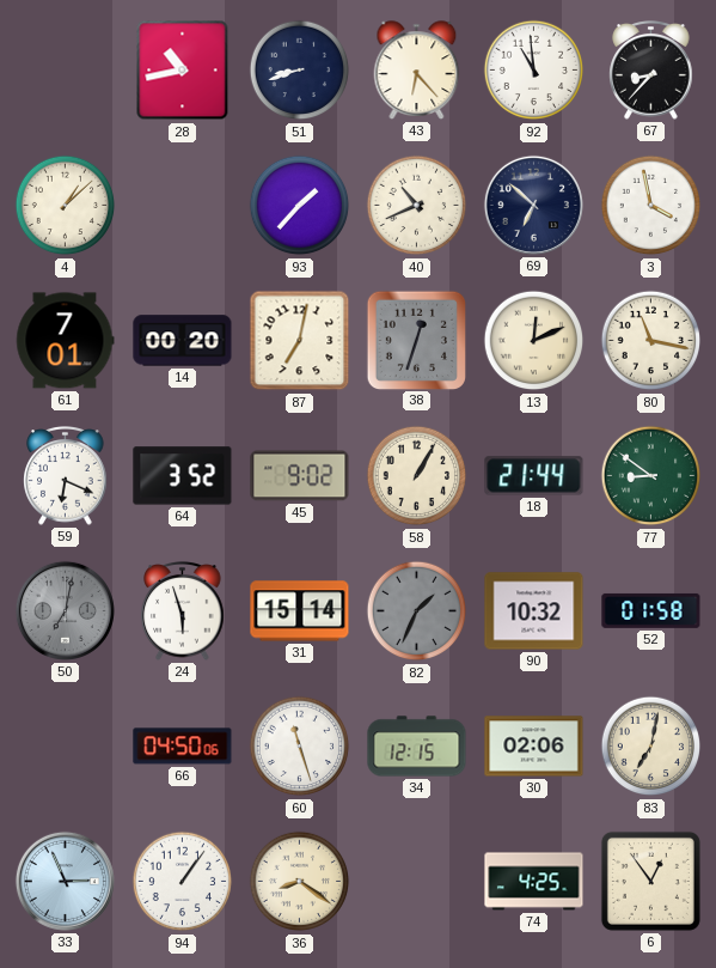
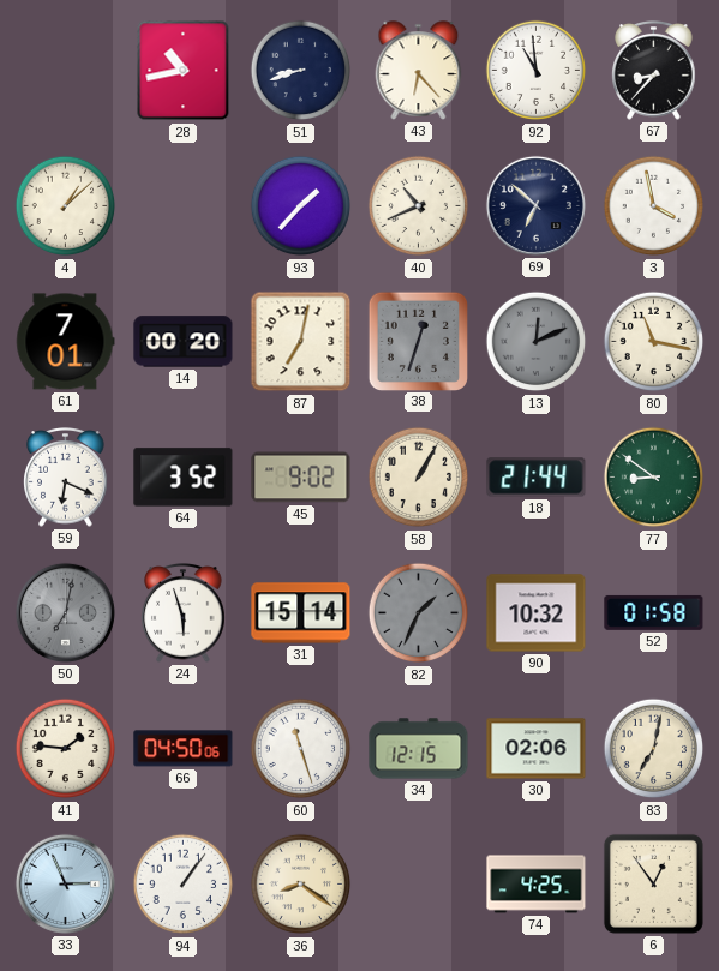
13 dial: cream -> grey
41: none -> 1:46
